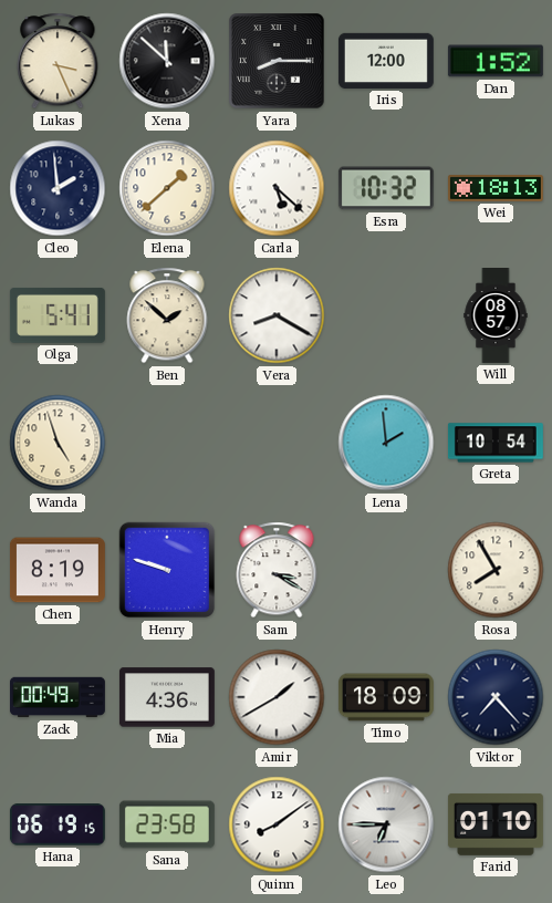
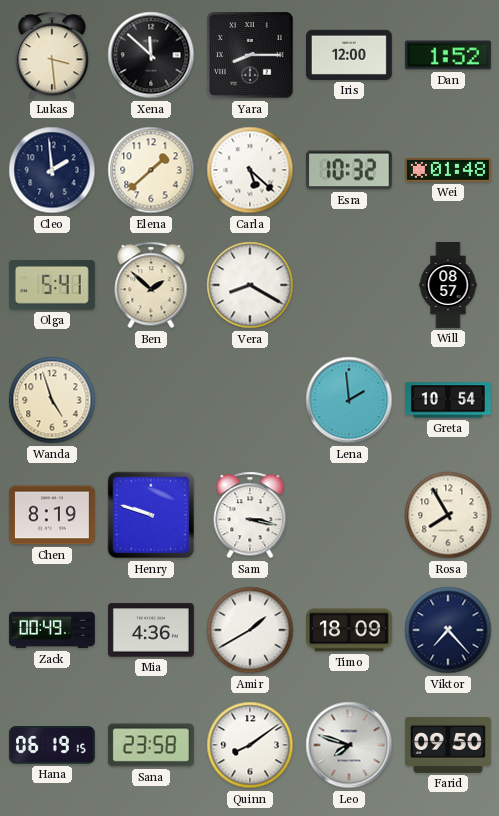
Lukas: 3:26 -> 3:29
Wei: 18:13 -> 01:48
Sam: 3:20 -> 3:17
Leo: 6:45 -> 7:48
Farid: 01:10 -> 09:50
